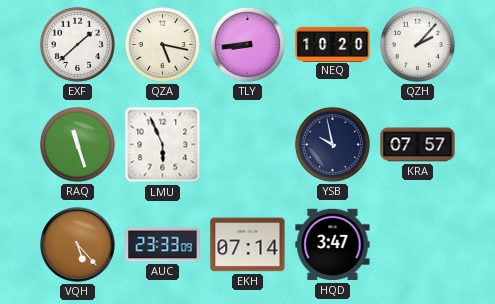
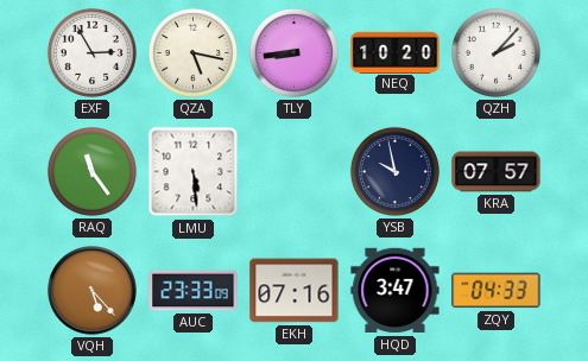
EXF: 1:38 -> 2:55
RAQ: 11:27 -> 11:24
LMU: 5:56 -> 5:29
EKH: 07:14 -> 07:16
ZQY: none -> 04:33
